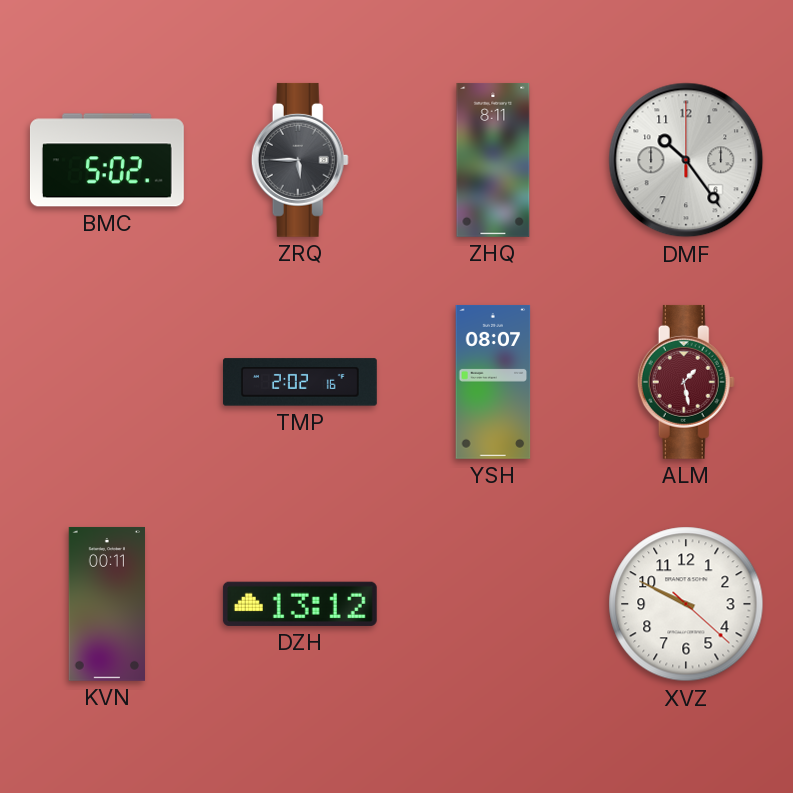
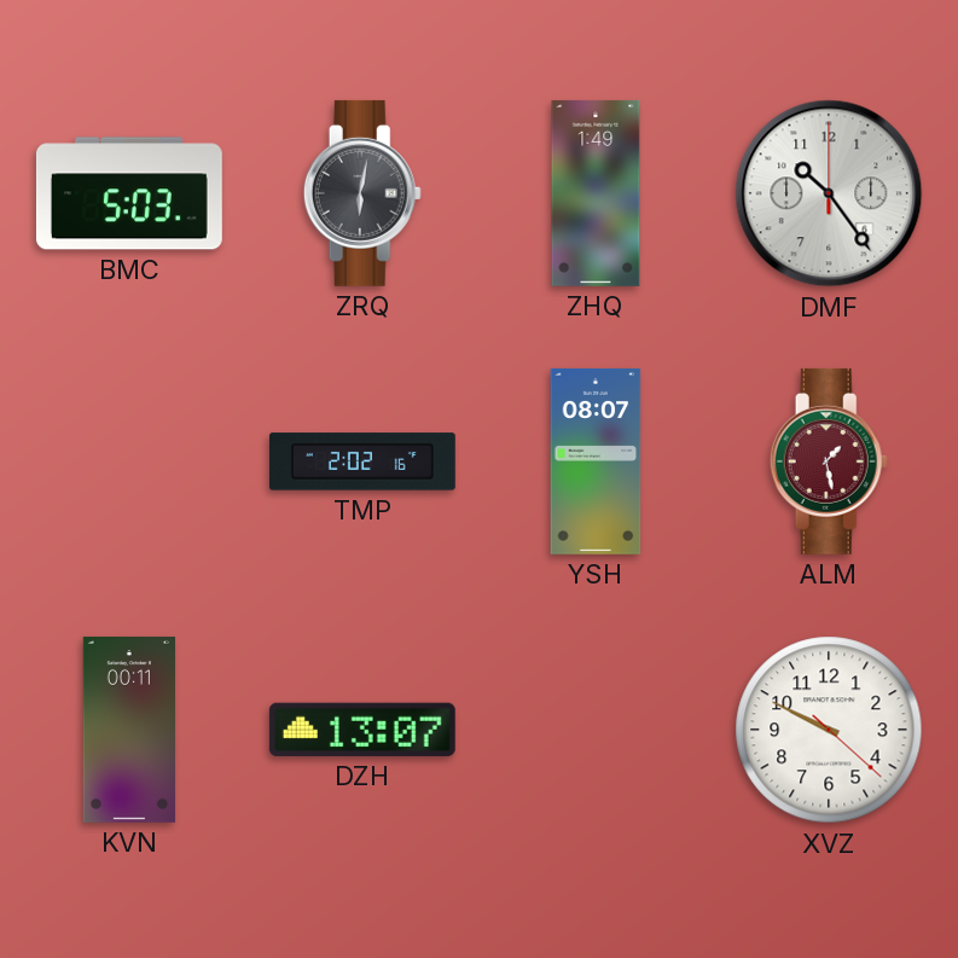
BMC: 5:02 -> 5:03
ZRQ: 5:45 -> 6:02
ZHQ: 8:11 -> 1:49
DZH: 13:12 -> 13:07
